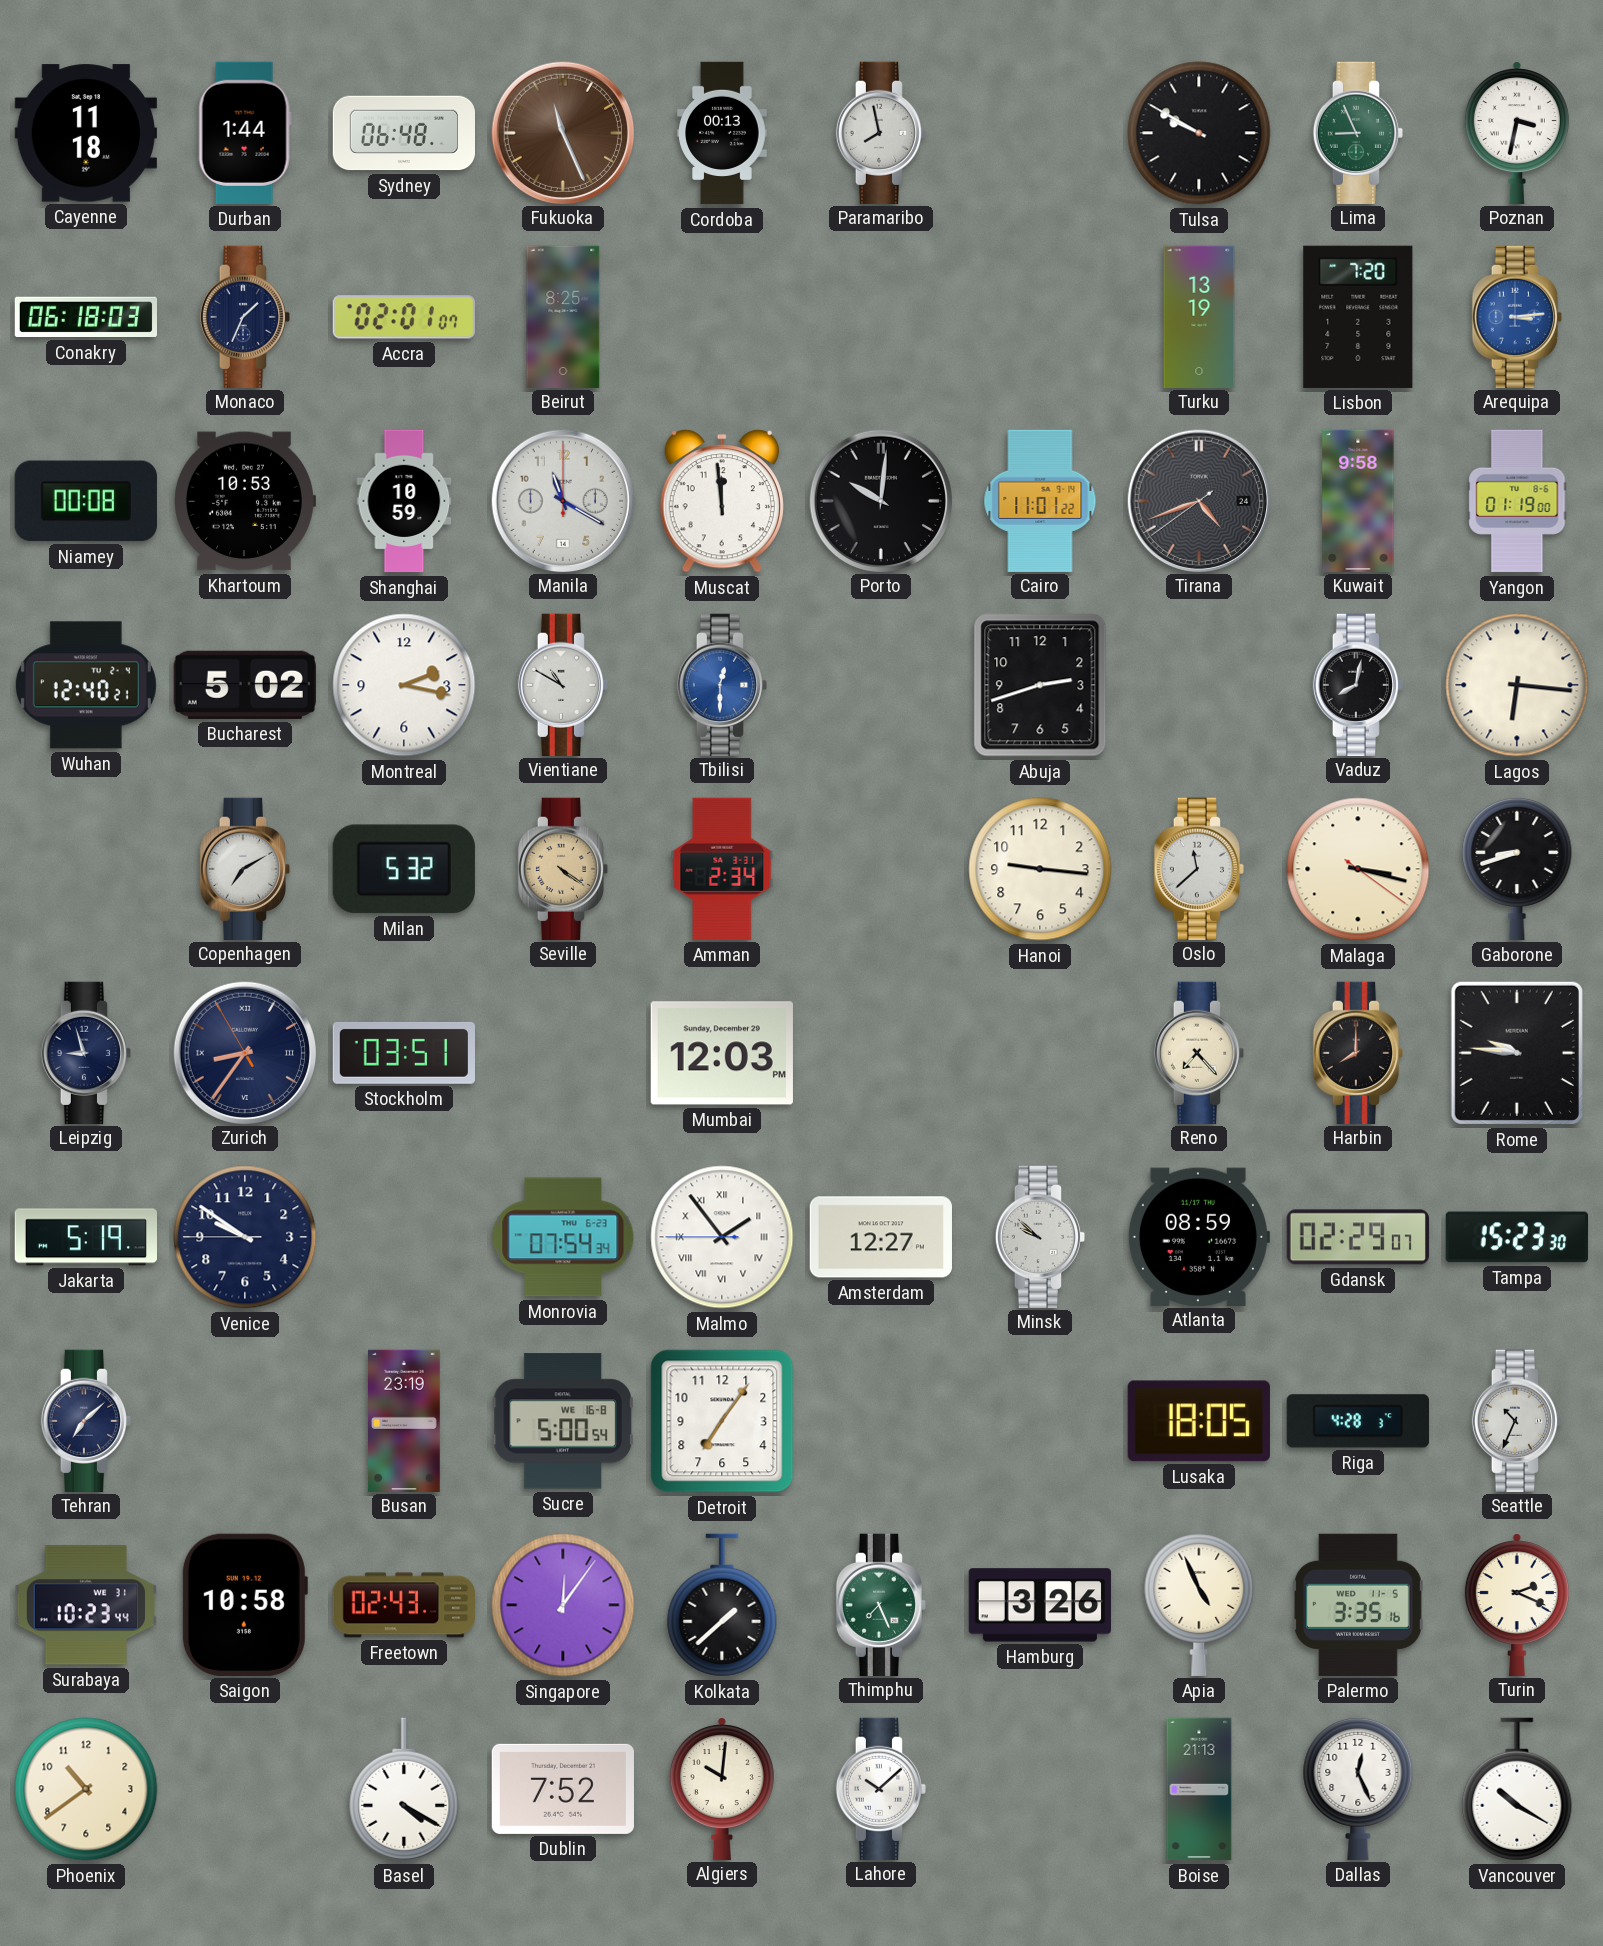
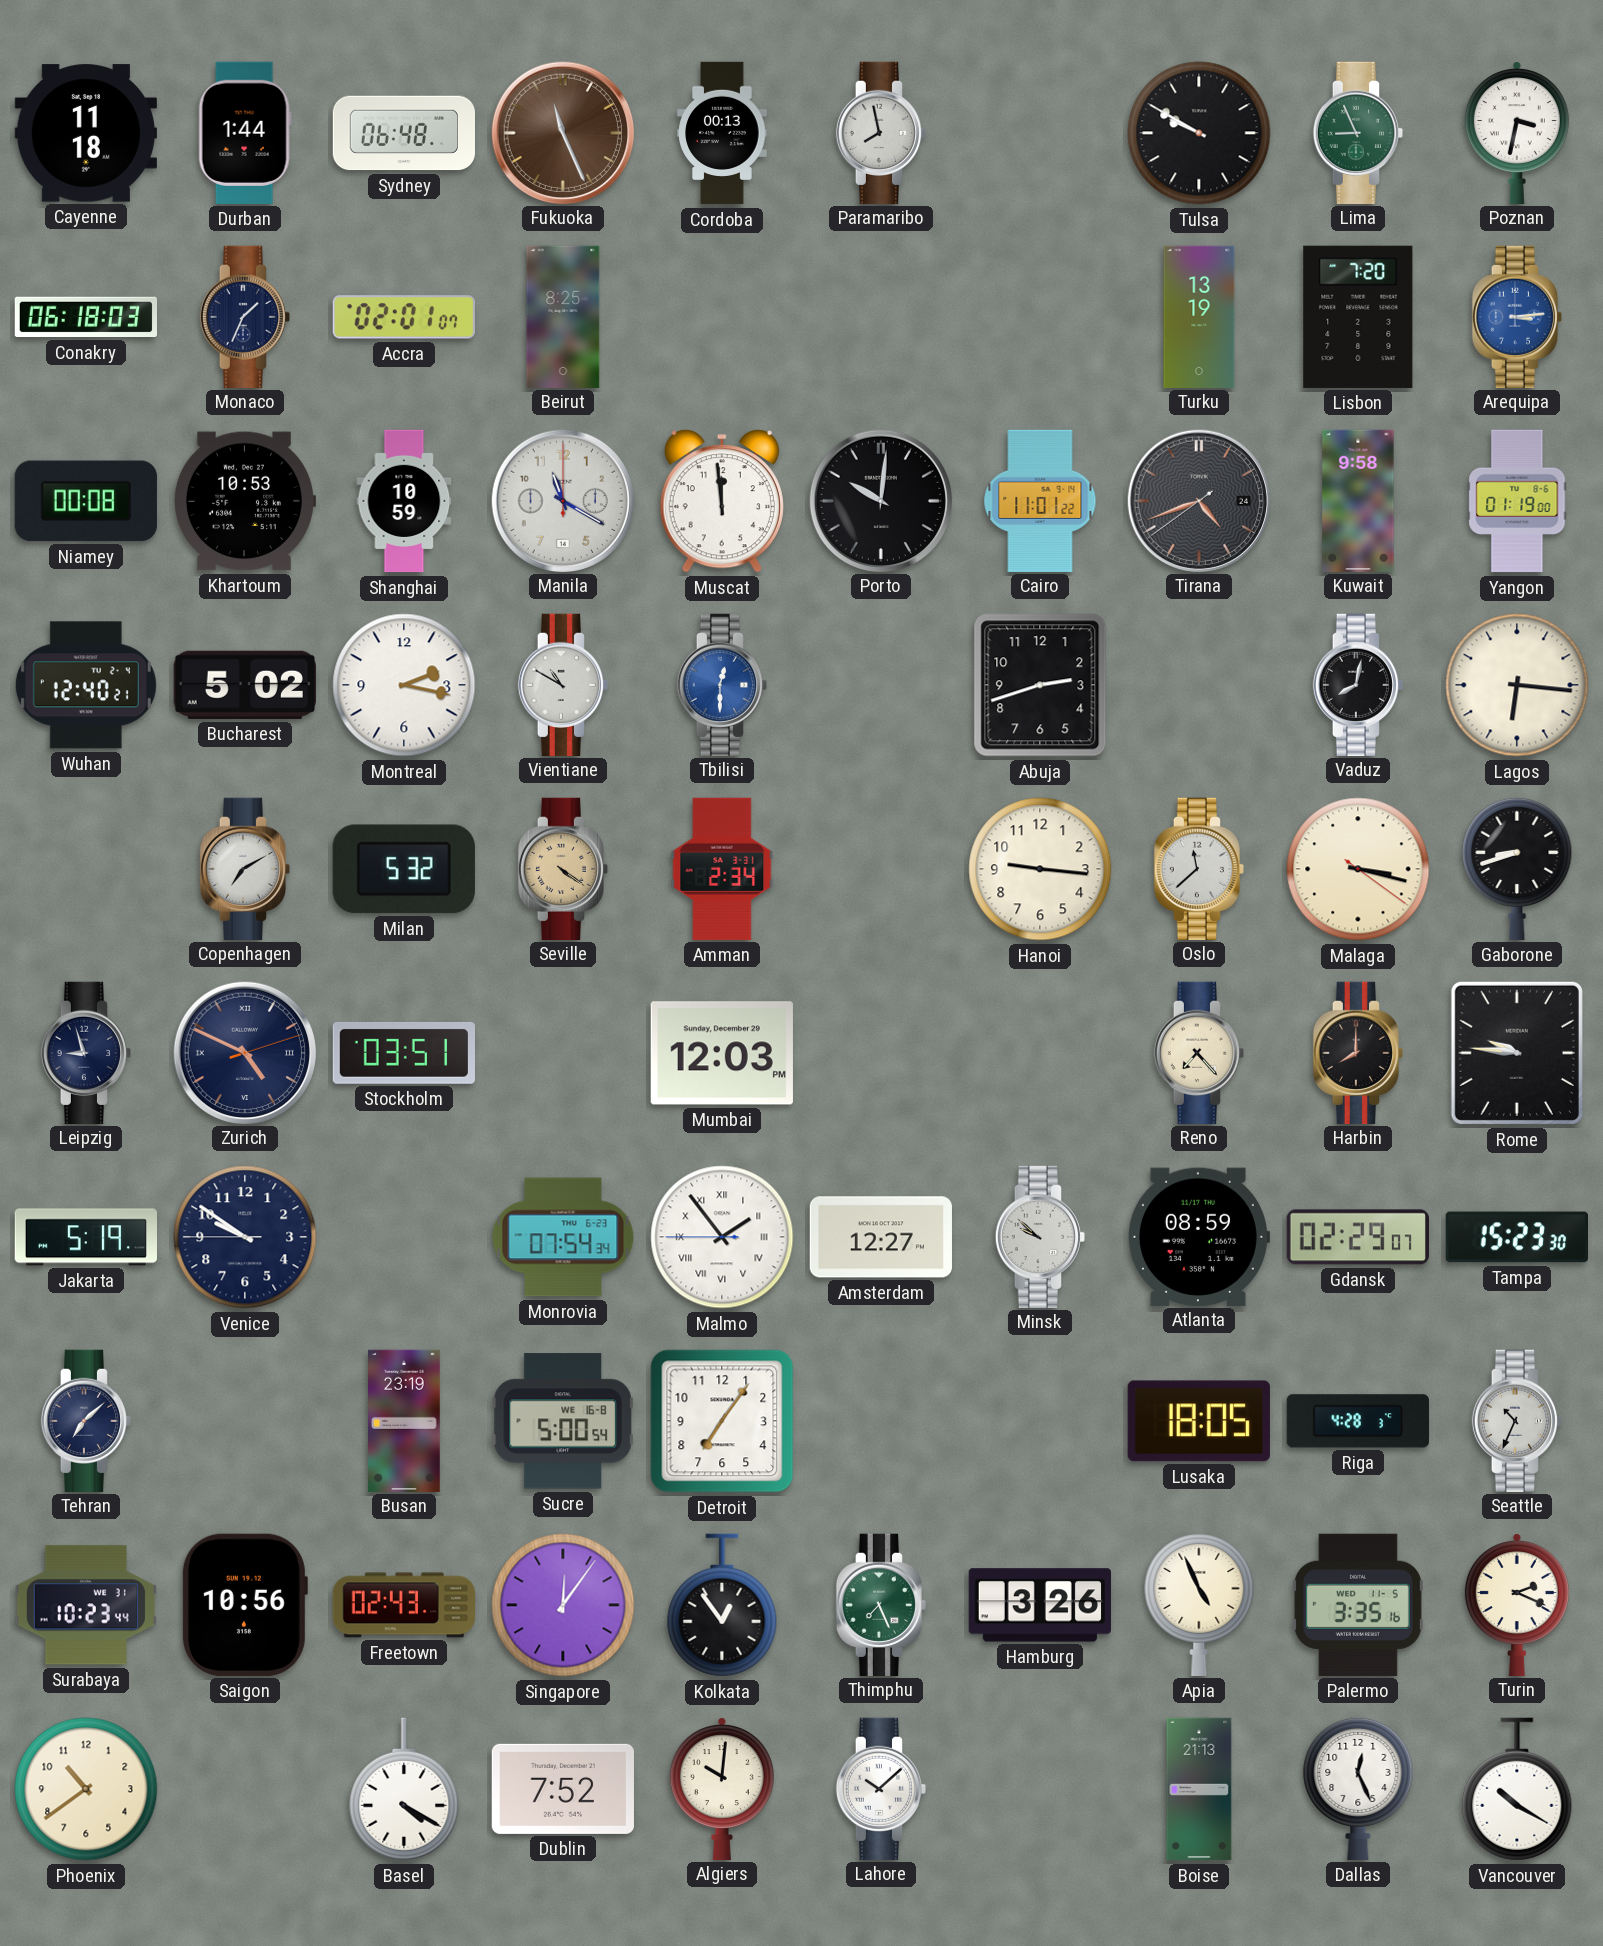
Zurich: 8:35 -> 4:49
Saigon: 10:58 -> 10:56
Kolkata: 1:38 -> 12:54
